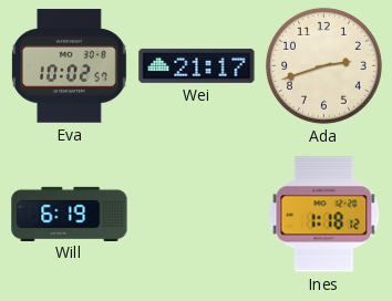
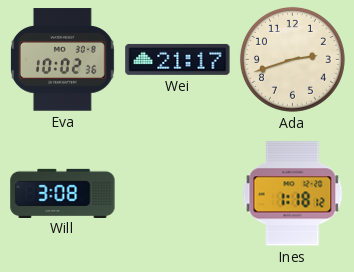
Eva: 10:02:57 -> 10:02:36
Will: 6:19 -> 3:08
